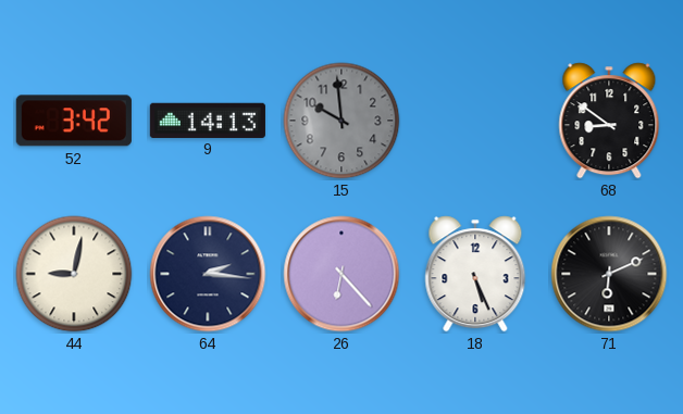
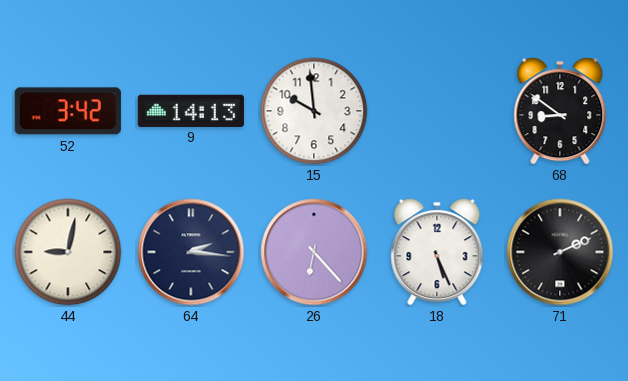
15 dial: grey -> white
71: 6:11 -> 2:11
